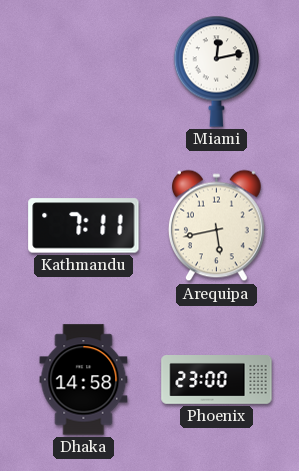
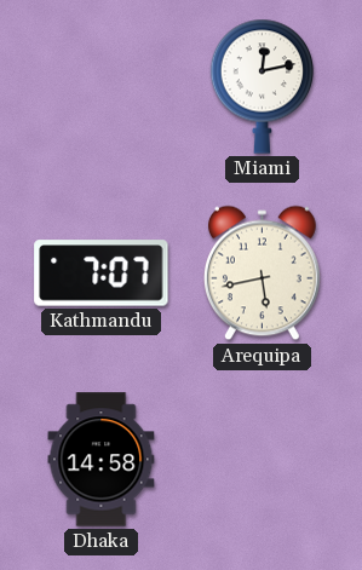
Kathmandu: 7:11 -> 7:07
Phoenix: 23:00 -> none
